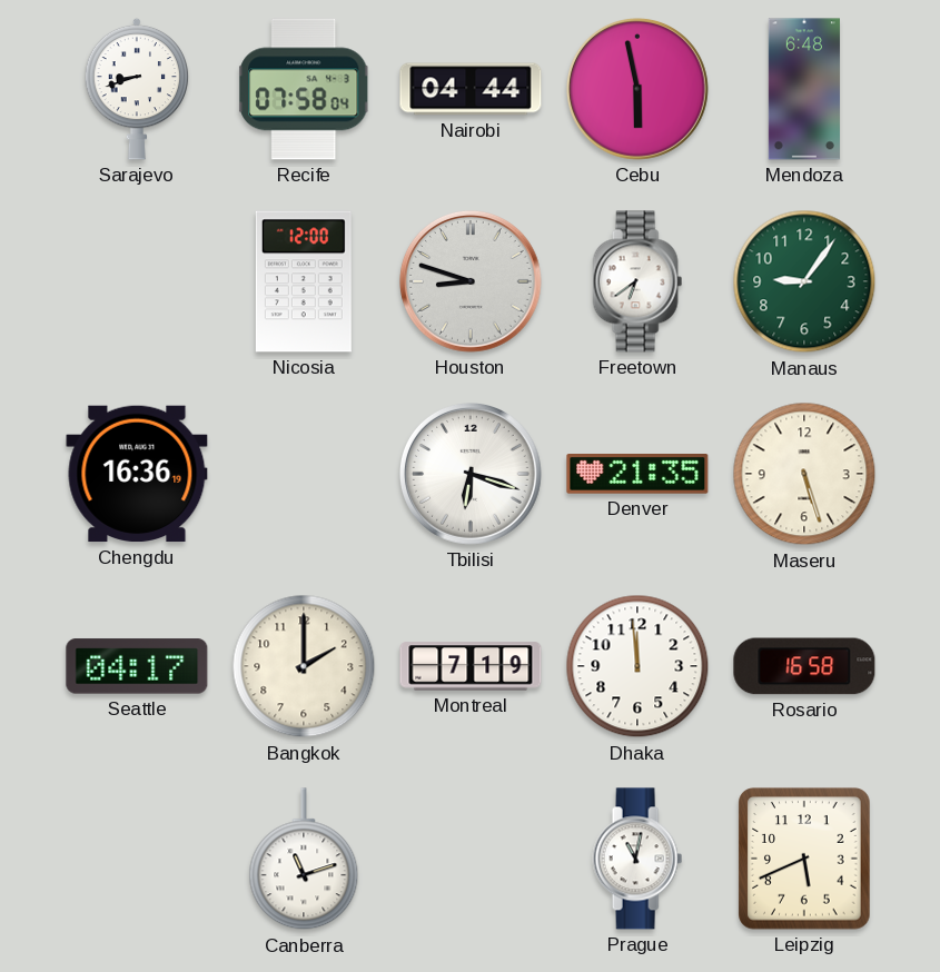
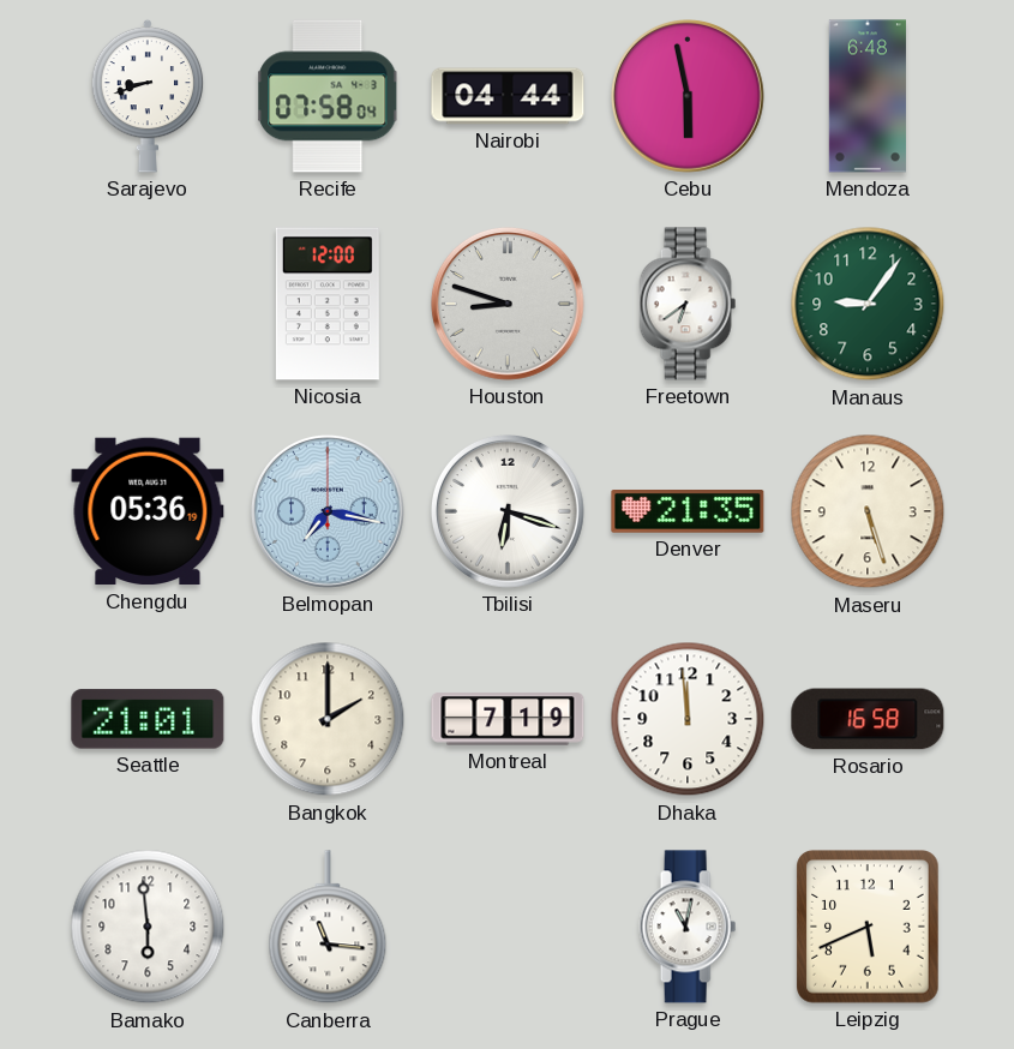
Chengdu: 16:36 -> 05:36
Belmopan: none -> 7:17
Seattle: 04:17 -> 21:01
Bamako: none -> 5:59
Canberra: 11:12 -> 11:16
